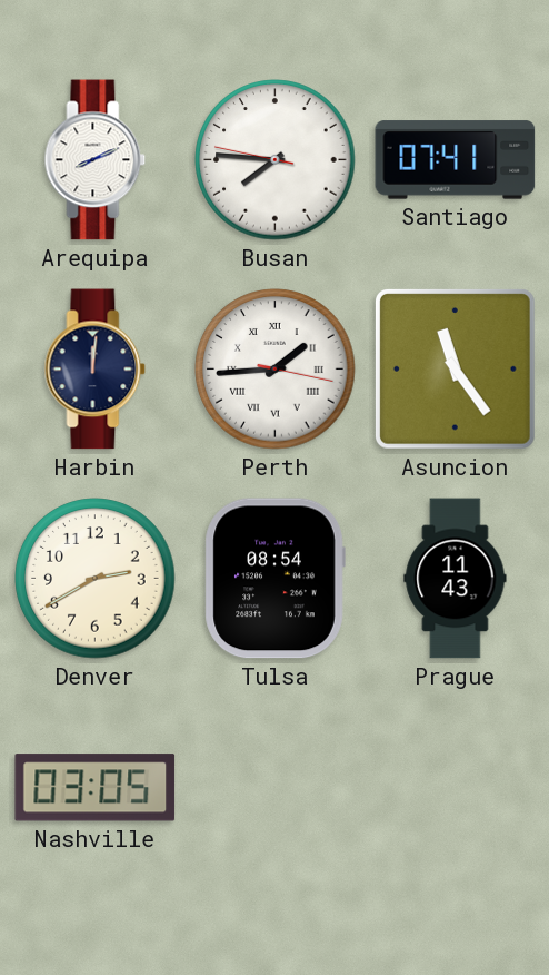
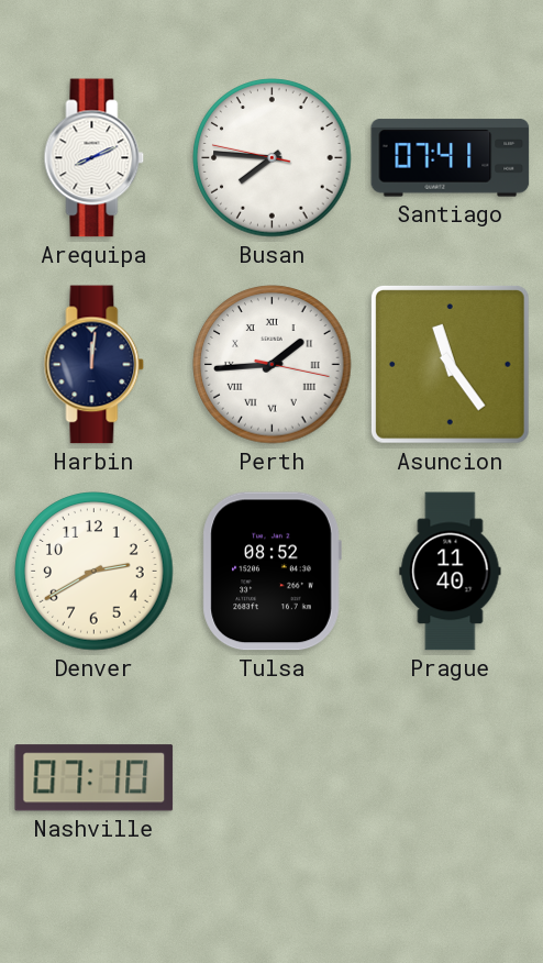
Tulsa: 08:54 -> 08:52
Prague: 11:43 -> 11:40
Nashville: 03:05 -> 07:10
